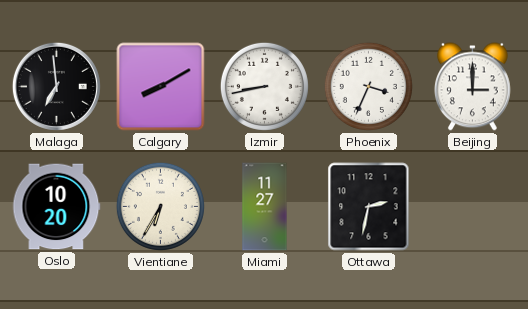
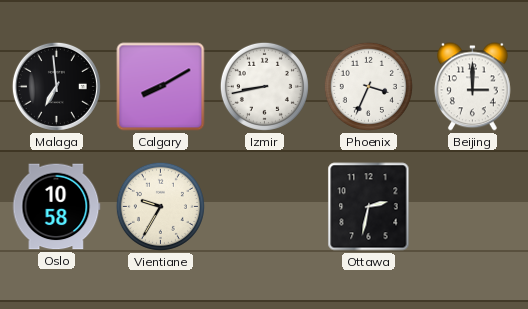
Oslo: 10:20 -> 10:58
Vientiane: 6:35 -> 9:35
Miami: 11:27 -> none
